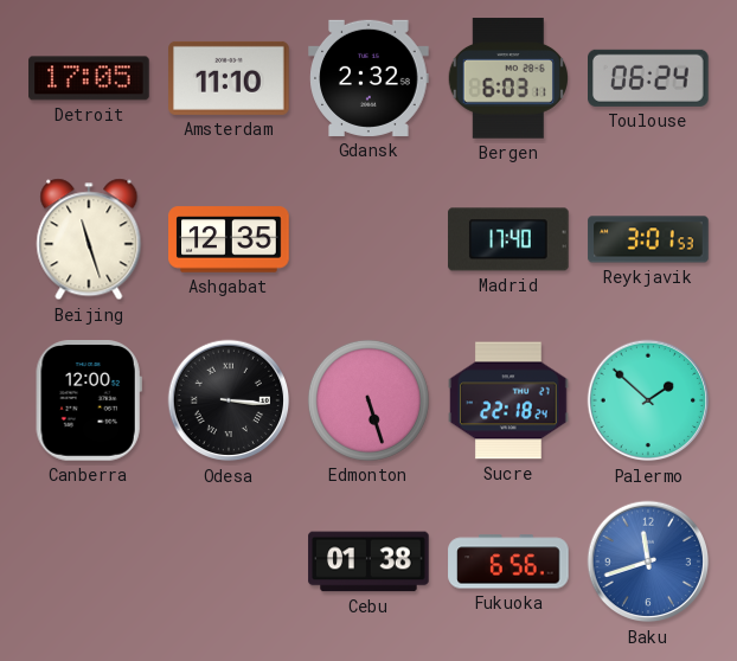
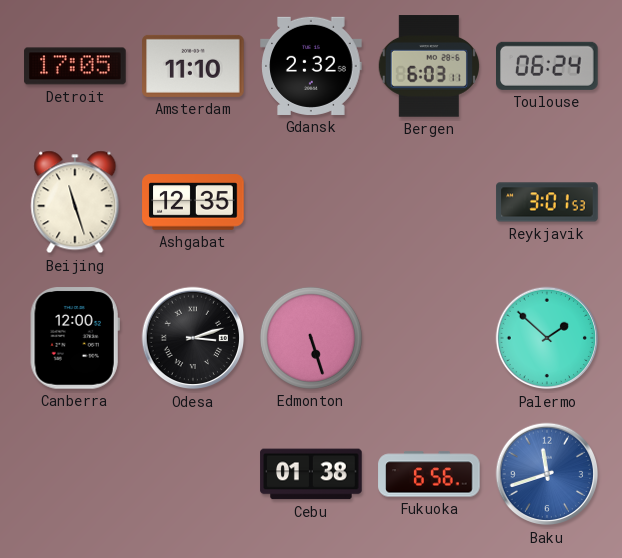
Madrid: 17:40 -> none
Odesa: 3:16 -> 3:12
Sucre: 22:18 -> none
